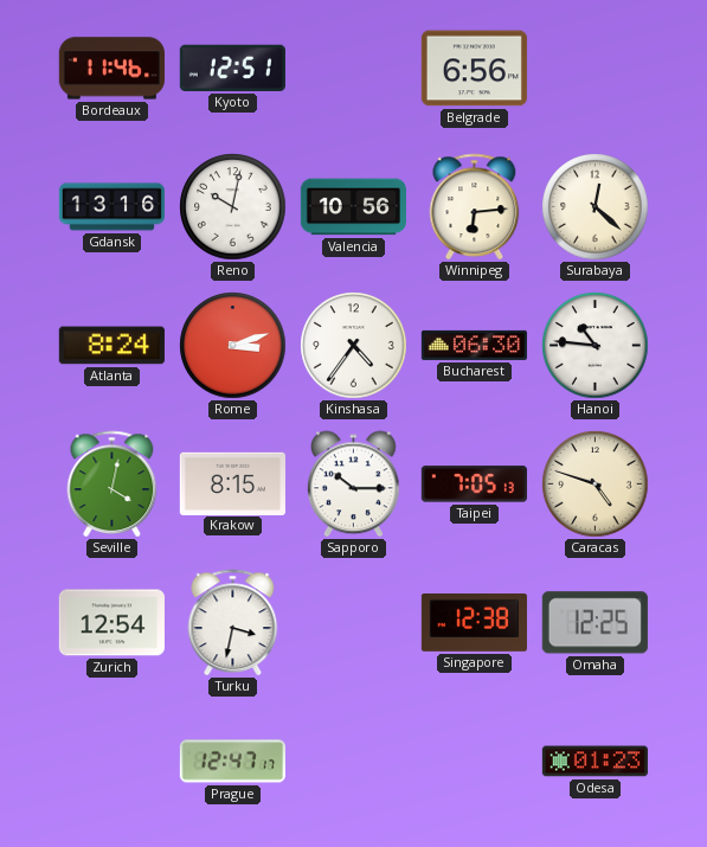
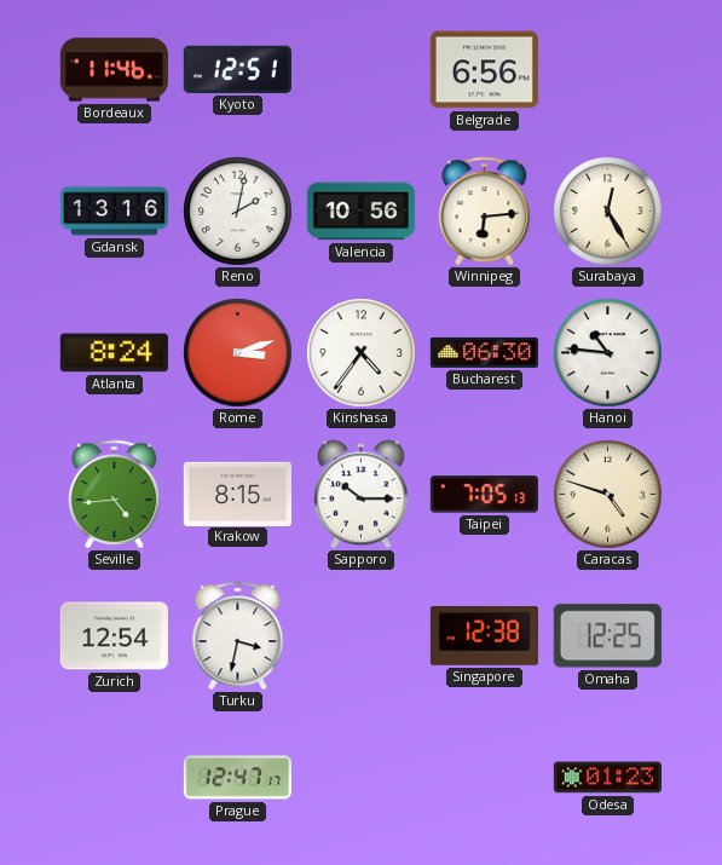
Reno: 10:02 -> 2:02
Surabaya: 12:22 -> 12:25
Seville: 4:02 -> 4:44
